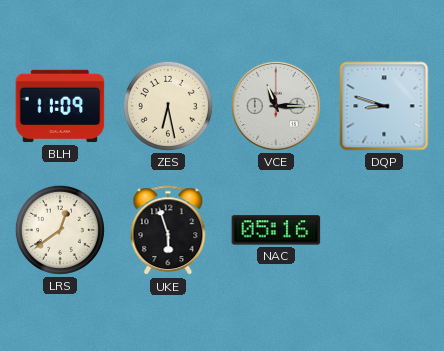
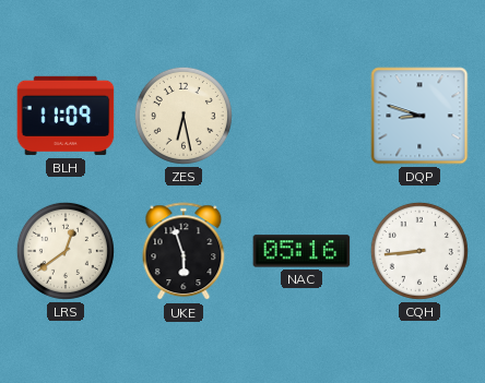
VCE: 11:15 -> none
CQH: none -> 8:44
